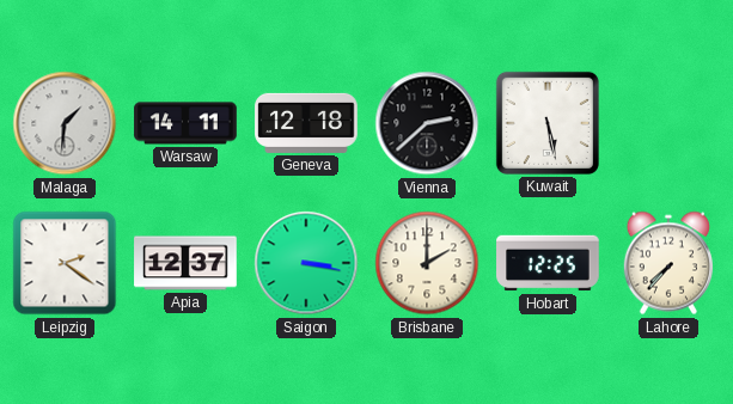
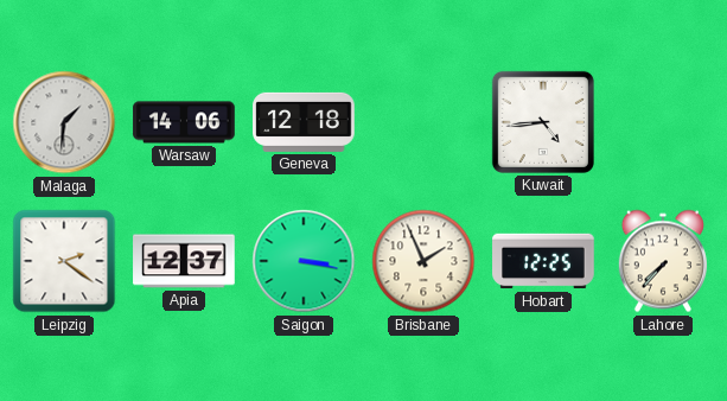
Warsaw: 14:11 -> 14:06
Vienna: 2:38 -> none
Kuwait: 5:28 -> 4:44
Brisbane: 2:00 -> 1:56
